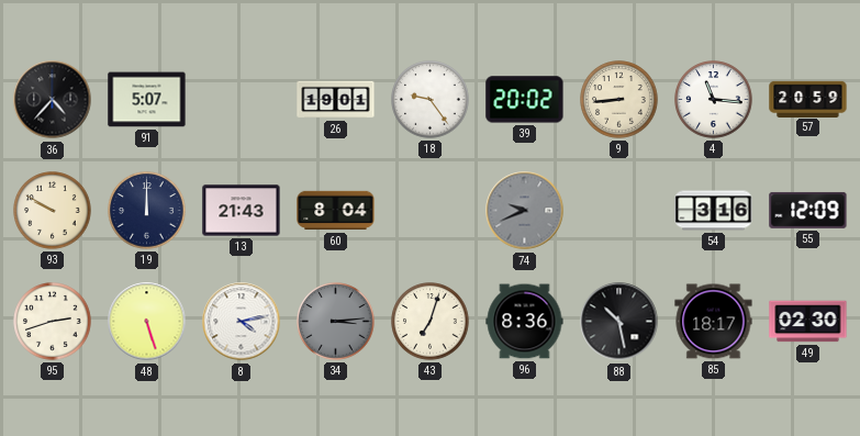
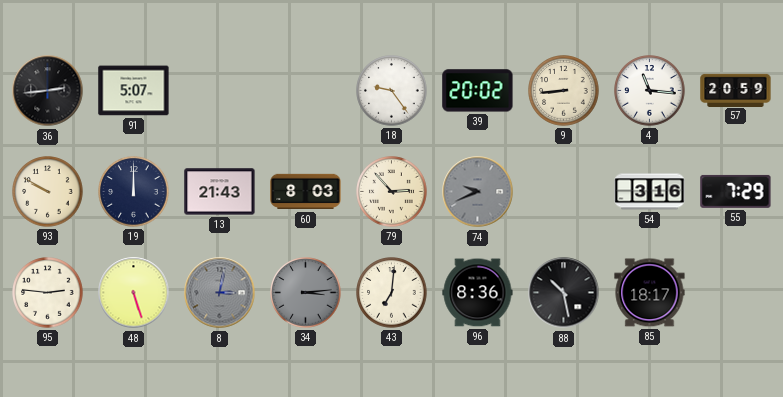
36: 4:37 -> 2:44
26: 19:01 -> none
60: 8:04 -> 8:03
79: none -> 2:53
55: 12:09 -> 7:29
95: 2:42 -> 2:46
8: 4:13 -> 3:02
8 dial: white -> grey
43: 7:03 -> 7:01
49: 02:30 -> none
